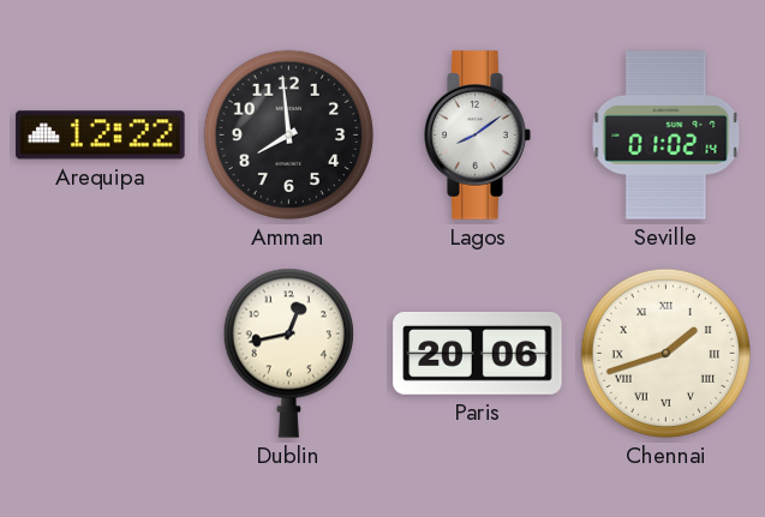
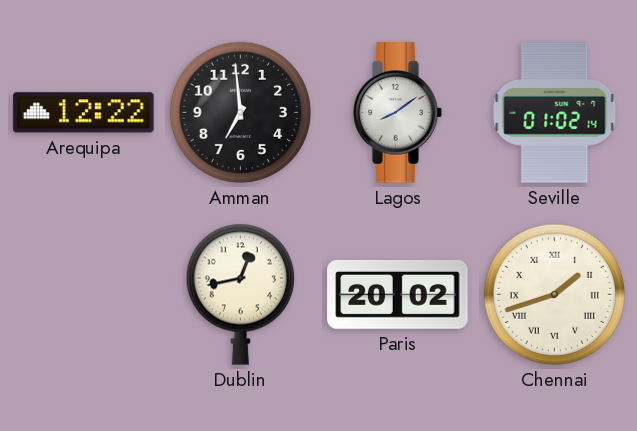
Amman: 7:59 -> 6:59
Paris: 20:06 -> 20:02
